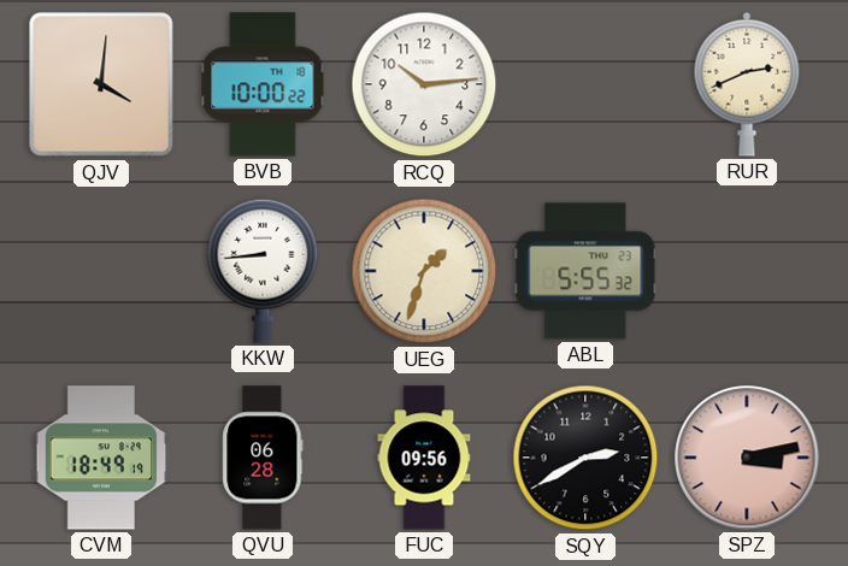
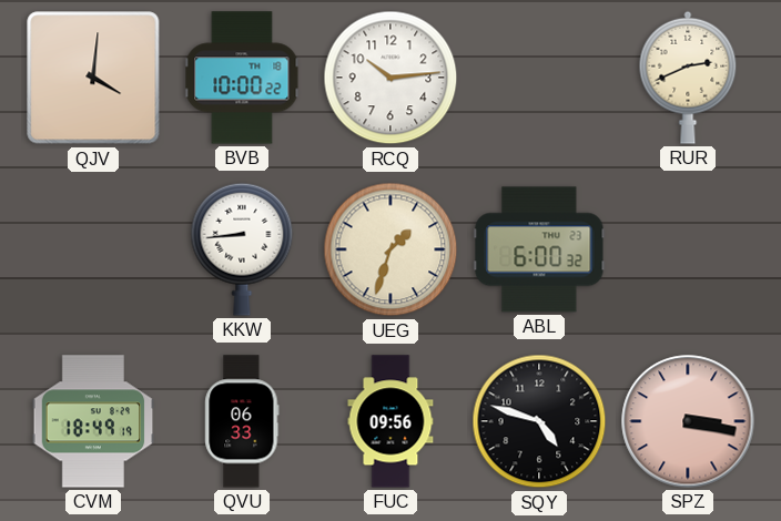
ABL: 5:55 -> 6:00
QVU: 06:28 -> 06:33
SQY: 2:40 -> 4:48
SPZ: 3:13 -> 3:17
